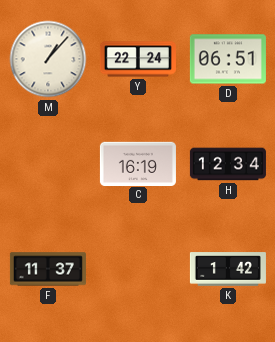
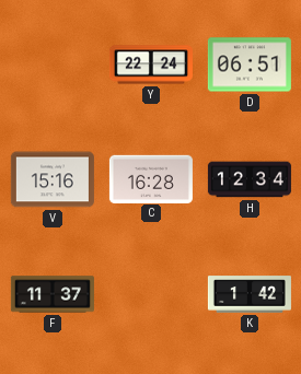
M: 1:07 -> none
V: none -> 15:16
C: 16:19 -> 16:28
